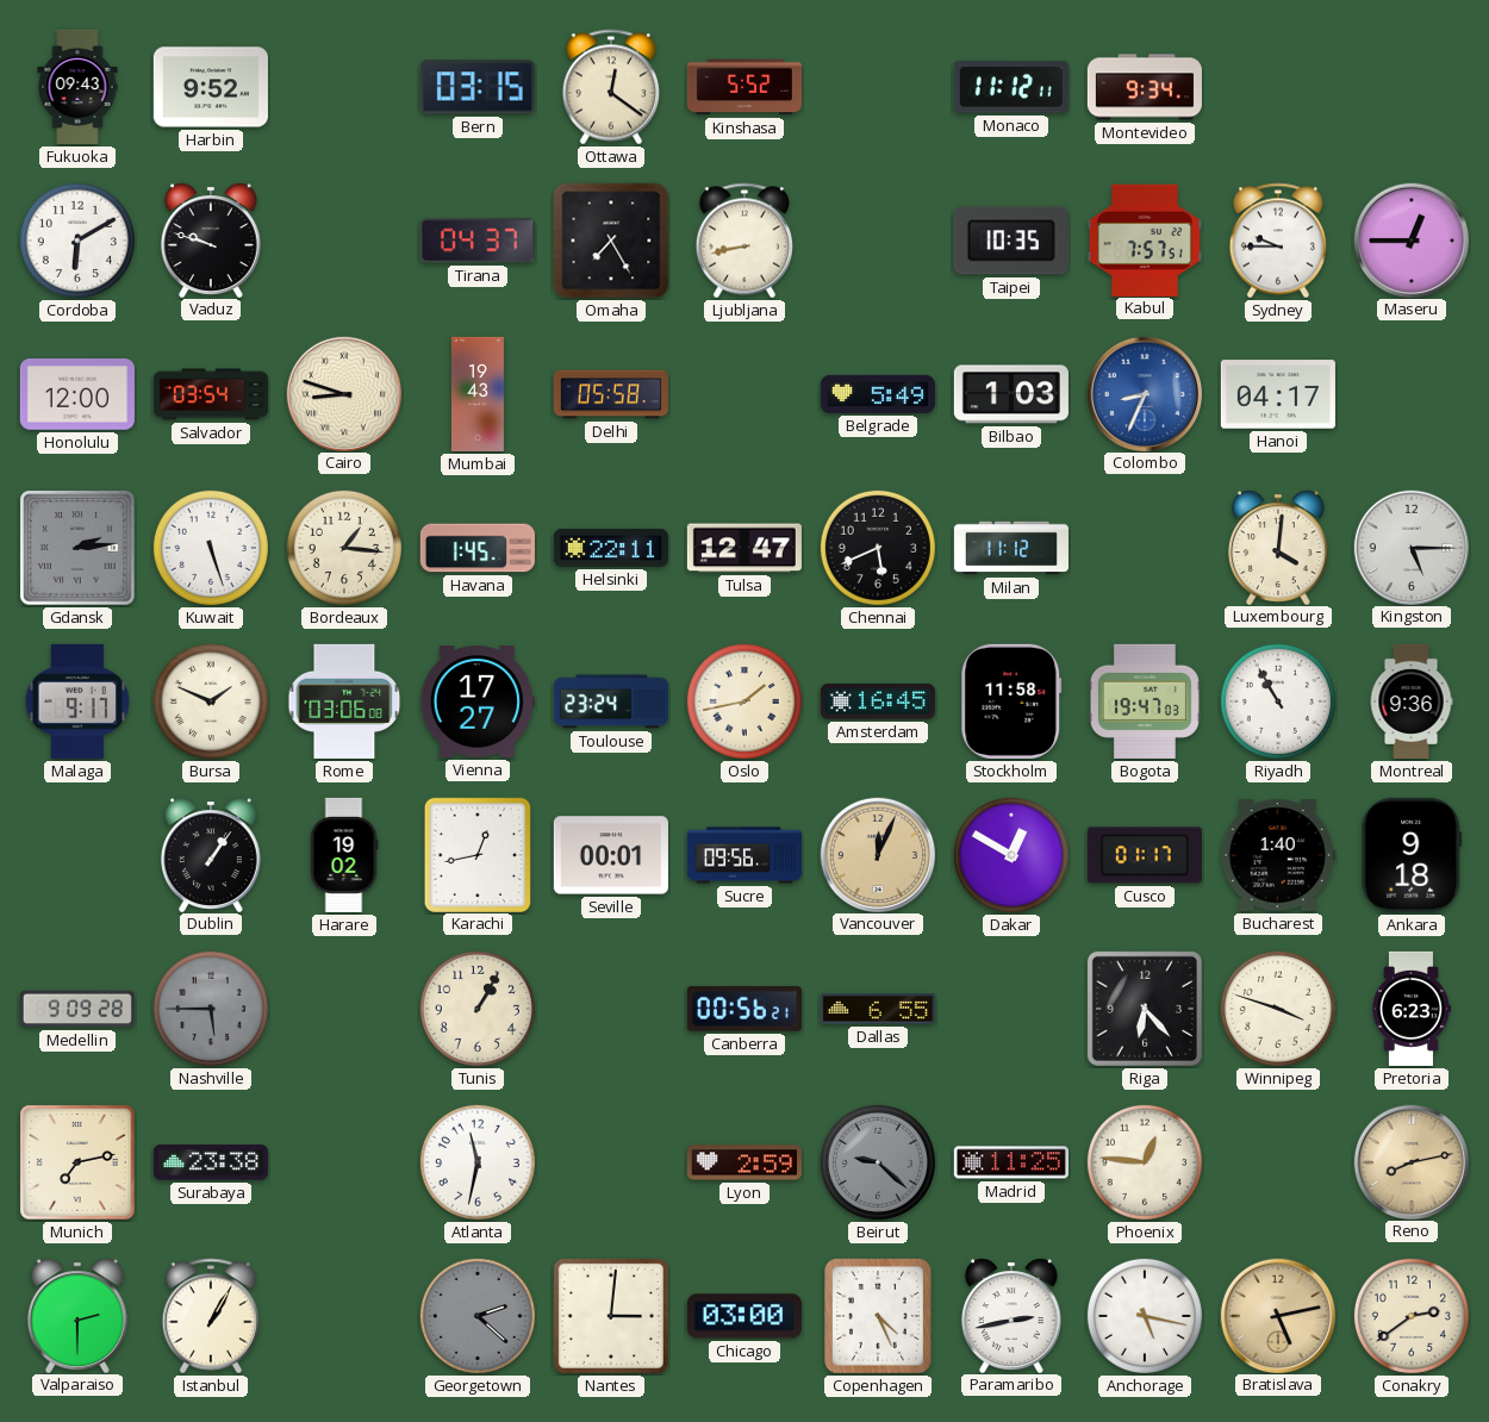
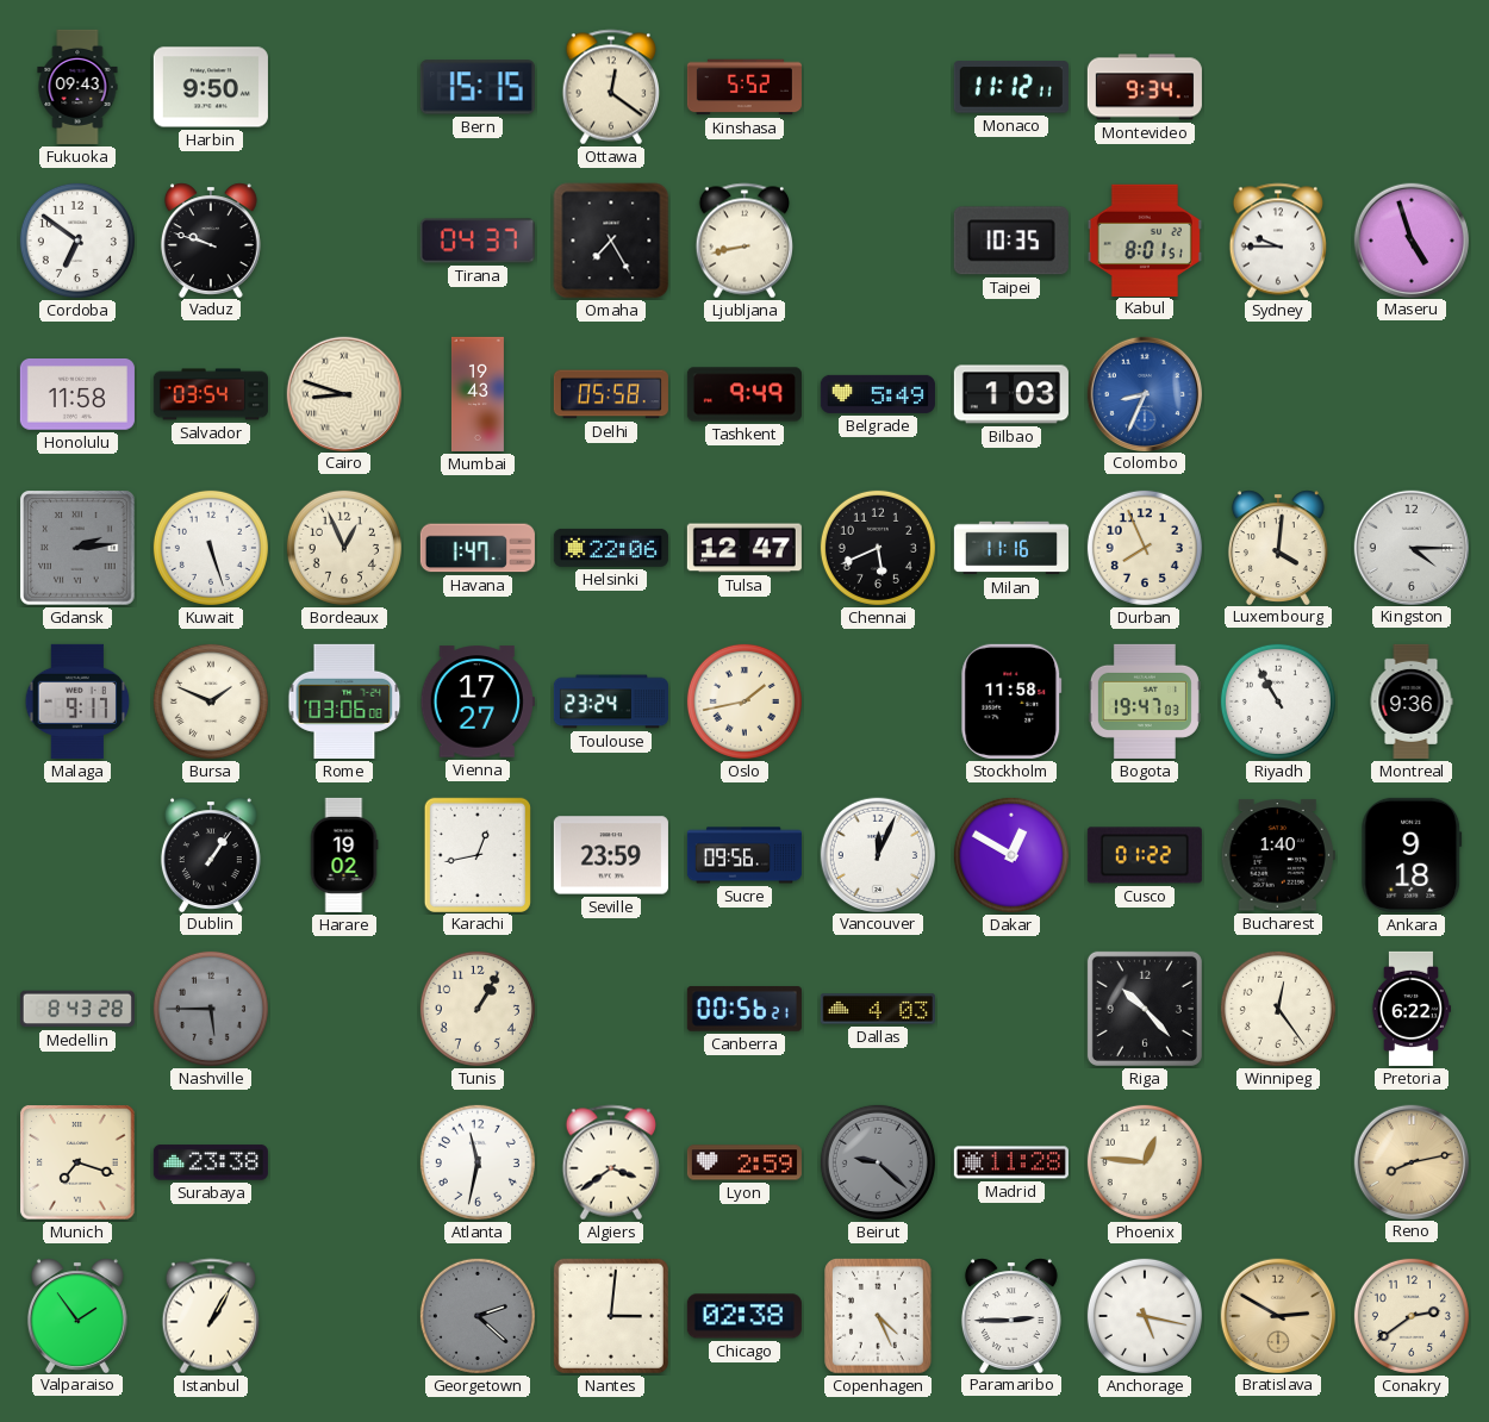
Harbin: 9:52 -> 9:50
Bern: 03:15 -> 15:15
Cordoba: 6:10 -> 6:51
Kabul: 7:57 -> 8:01
Maseru: 12:45 -> 4:57
Honolulu: 12:00 -> 11:58
Tashkent: none -> 9:49
Hanoi: 04:17 -> none
Bordeaux: 1:16 -> 12:56
Havana: 1:45 -> 1:47
Helsinki: 22:11 -> 22:06
Milan: 11:12 -> 11:16
Durban: none -> 7:56
Kingston: 5:15 -> 4:15
Amsterdam: 16:45 -> none
Seville: 00:01 -> 23:59
Vancouver dial: champagne -> white
Cusco: 01:17 -> 01:22
Medellin: 9:09 -> 8:43
Dallas: 6:55 -> 4:03
Riga: 6:23 -> 10:23
Winnipeg: 3:48 -> 12:24
Pretoria: 6:23 -> 6:22
Munich: 7:13 -> 7:18
Algiers: none -> 3:39
Madrid: 11:25 -> 11:28
Valparaiso: 2:30 -> 1:54
Chicago: 03:00 -> 02:38
Paramaribo: 2:43 -> 2:45
Bratislava: 5:13 -> 2:50
